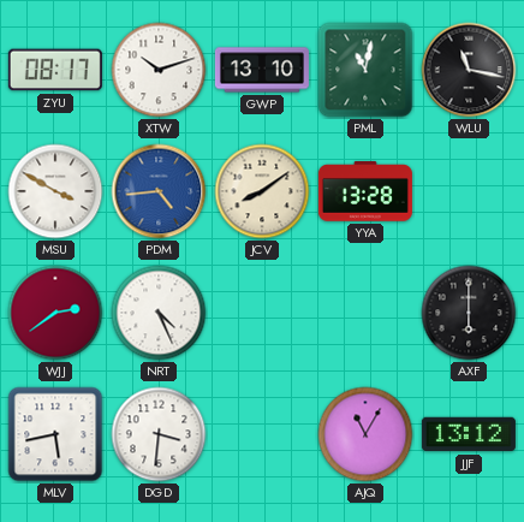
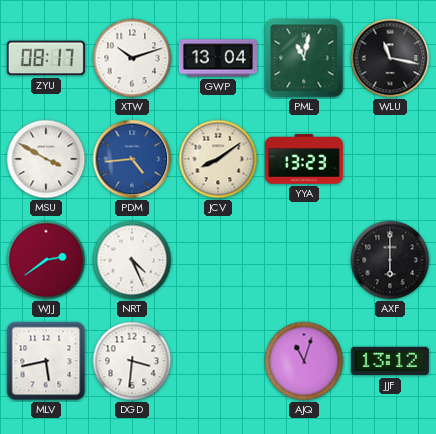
GWP: 13:10 -> 13:04
YYA: 13:28 -> 13:23
AJQ: 11:05 -> 11:03
